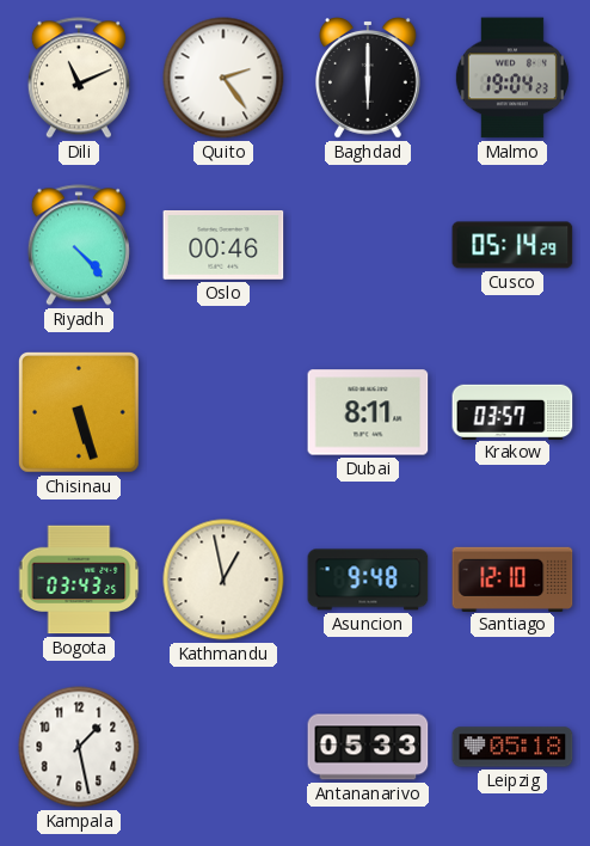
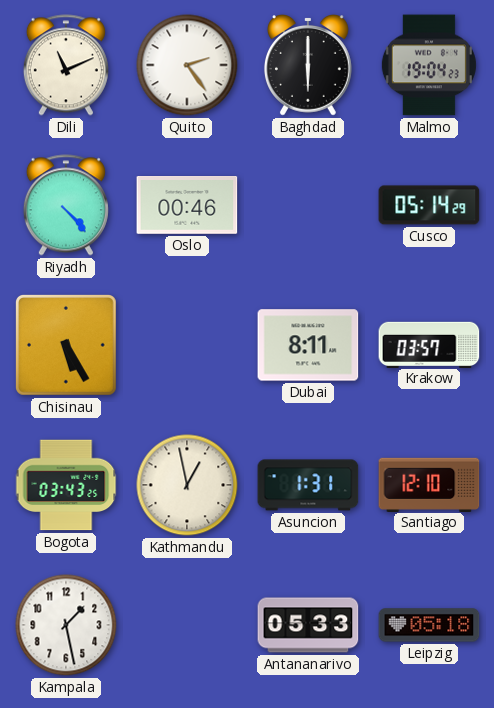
Chisinau: 5:27 -> 5:25
Asuncion: 9:48 -> 1:31
